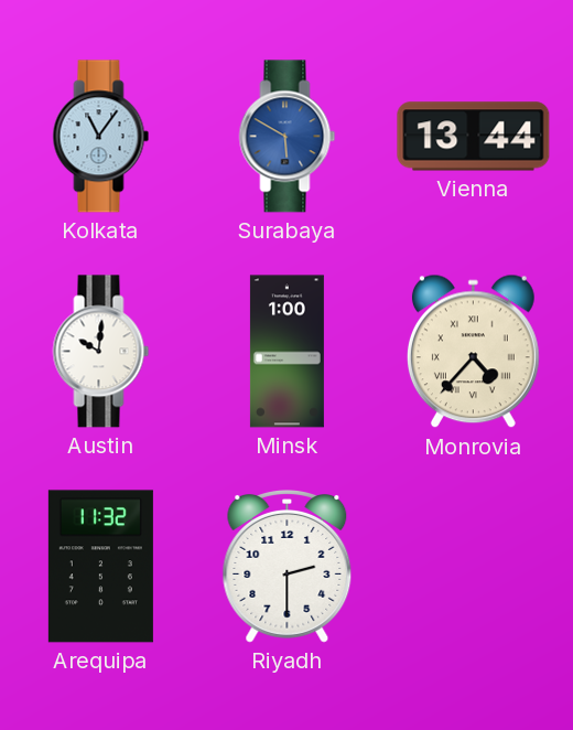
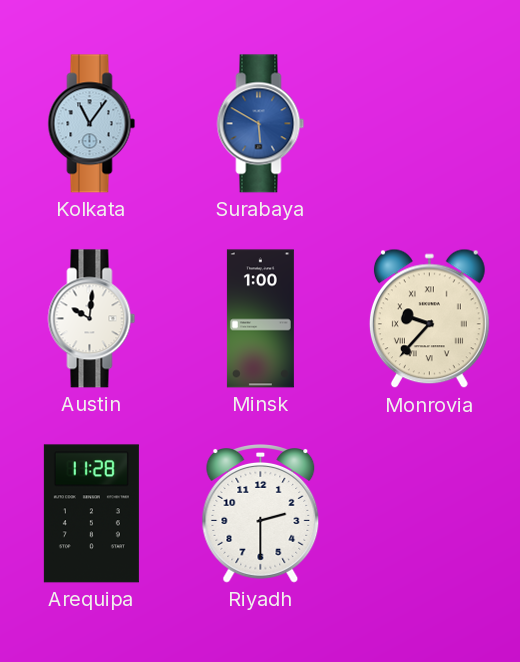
Vienna: 13:44 -> none
Monrovia: 4:37 -> 9:37
Arequipa: 11:32 -> 11:28
